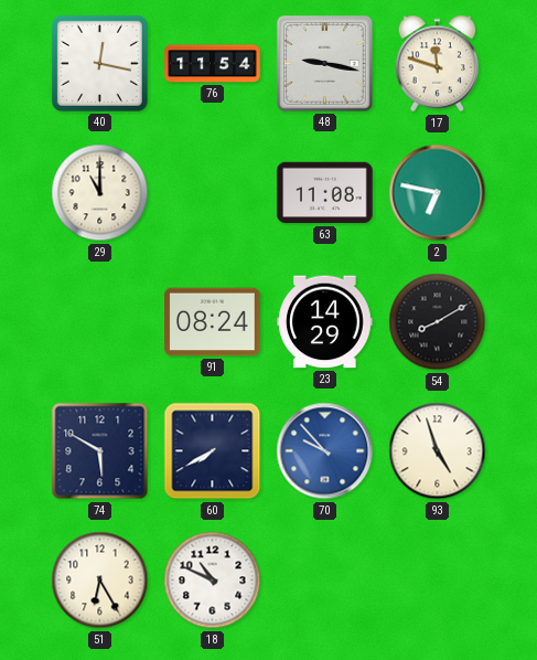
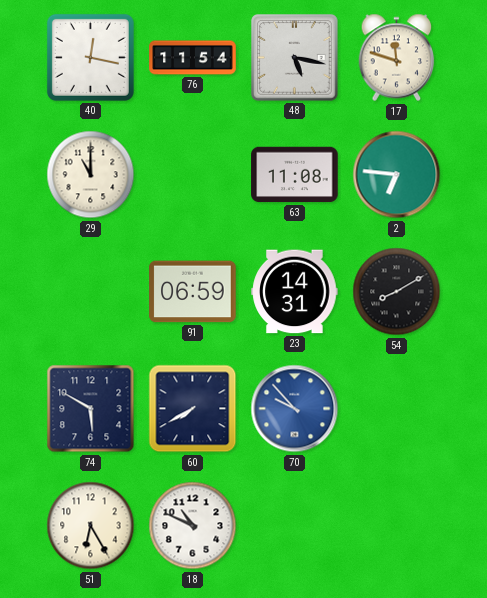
48: 9:17 -> 5:17
2: 6:47 -> 6:46
91: 08:24 -> 06:59
23: 14:29 -> 14:31
93: 4:57 -> none
